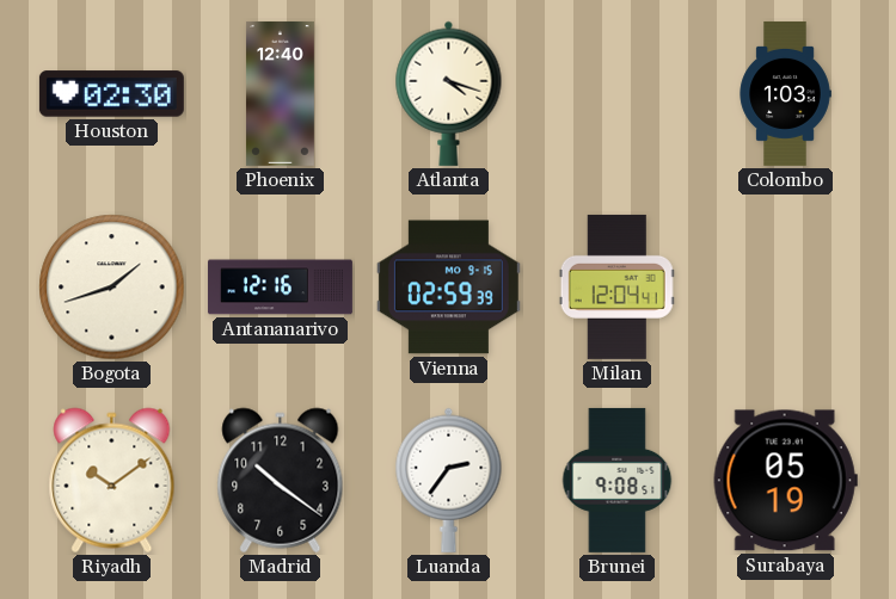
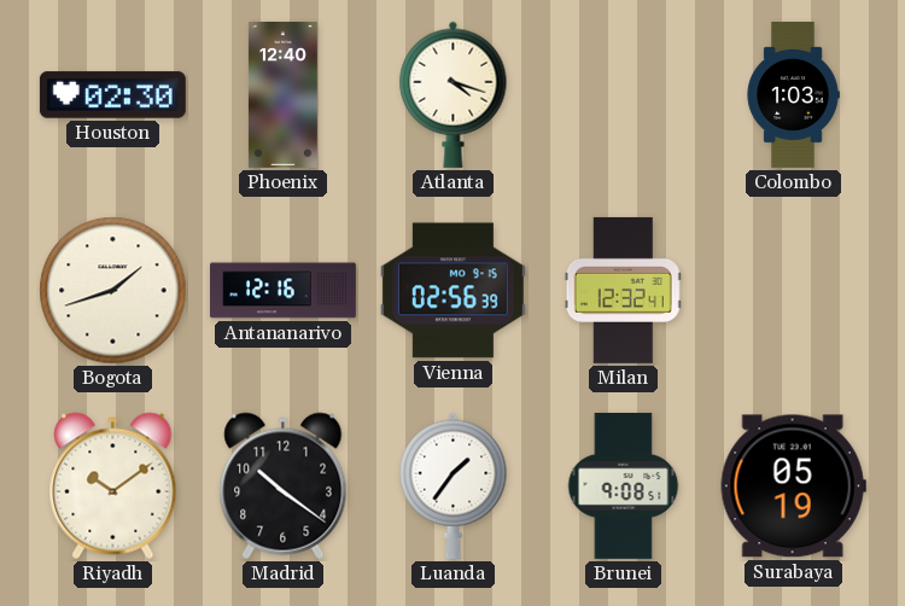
Vienna: 02:59 -> 02:56
Milan: 12:04 -> 12:32
Luanda: 2:36 -> 1:36
